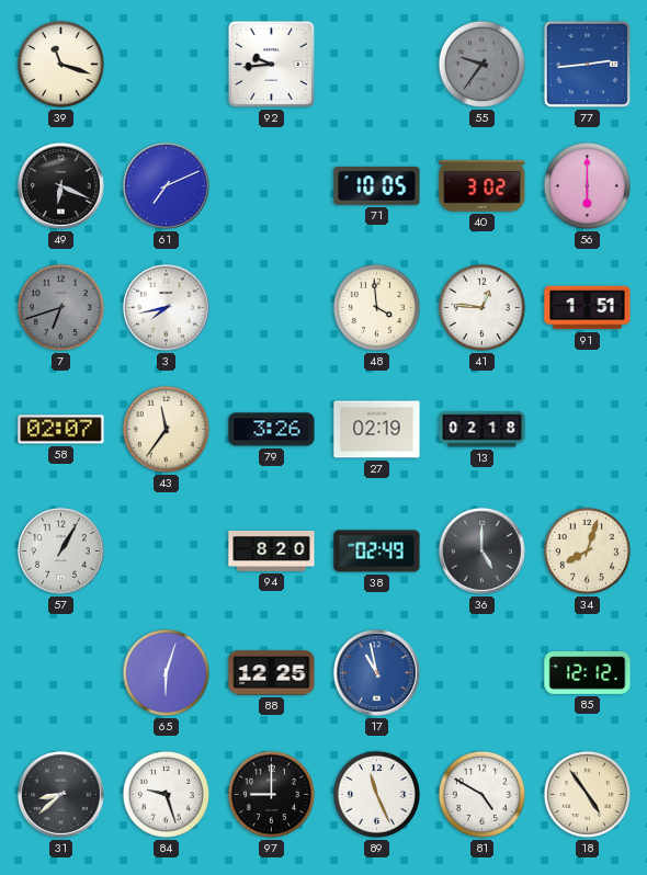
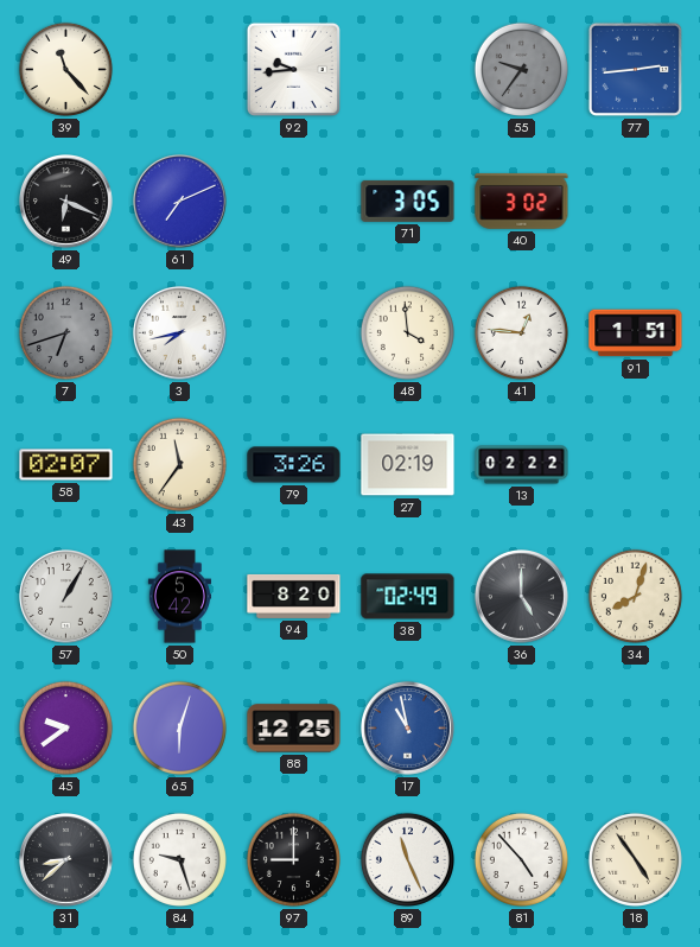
39: 11:18 -> 11:23
71: 10:05 -> 3:05
56: 6:00 -> none
13: 02:18 -> 02:22
50: none -> 5:42
45: none -> 9:39
85: 12:12 -> none
81: 4:50 -> 4:53
